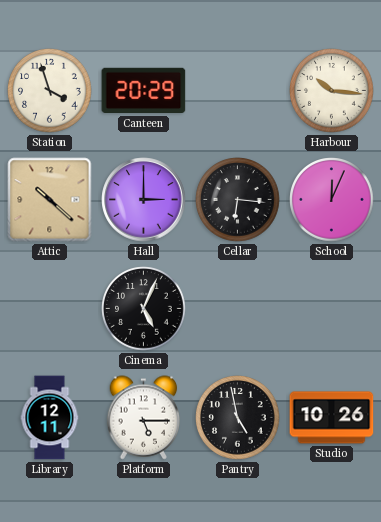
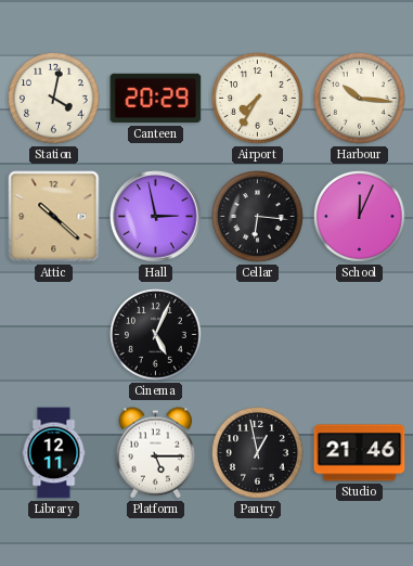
Station: 3:57 -> 4:02
Airport: none -> 7:35
Hall: 3:00 -> 2:58
Pantry: 4:58 -> 12:58
Studio: 10:26 -> 21:46
